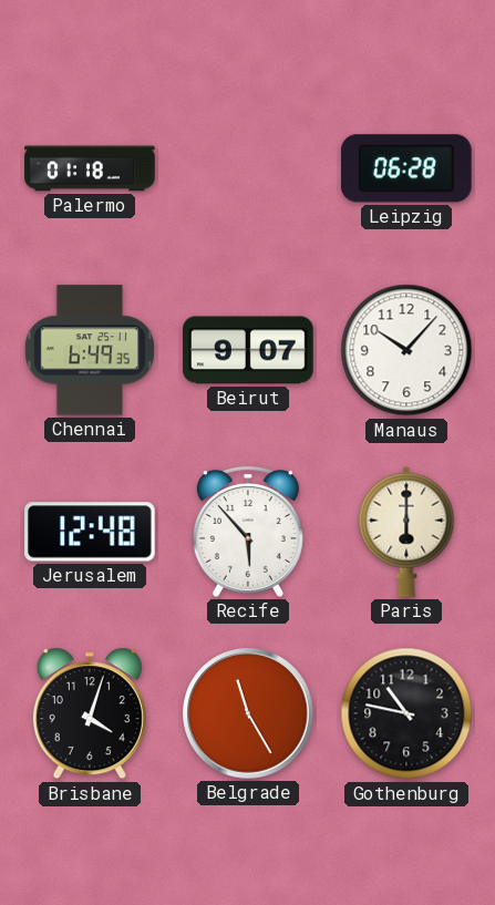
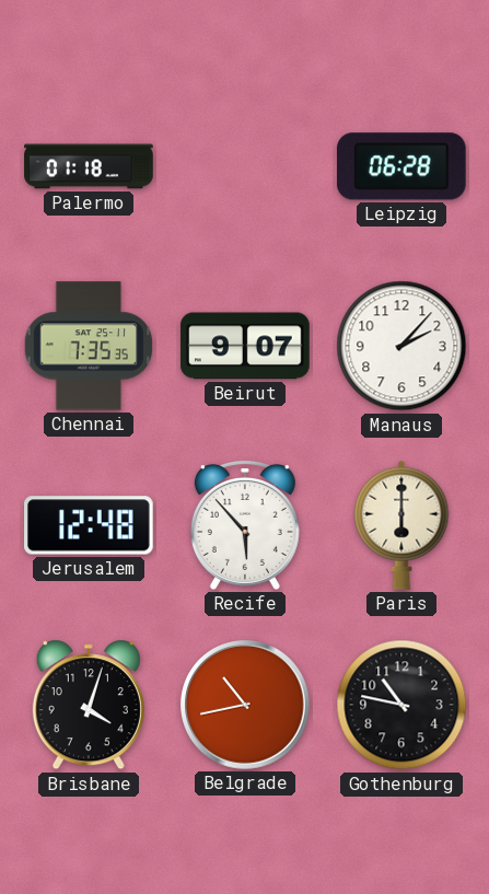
Chennai: 6:49 -> 7:35
Manaus: 10:07 -> 2:07
Belgrade: 11:25 -> 10:43
